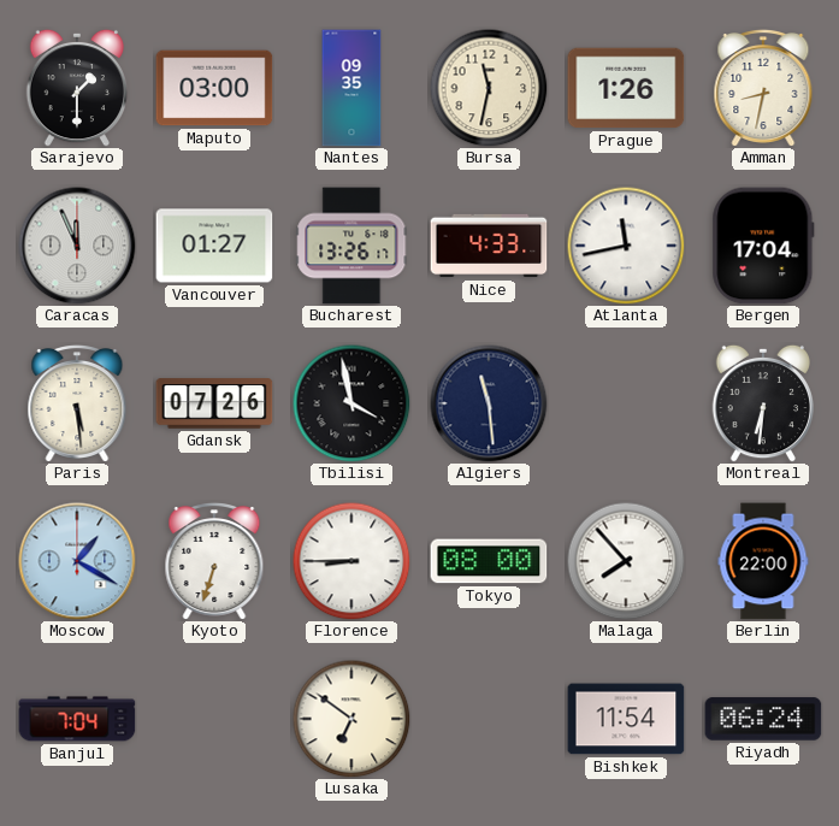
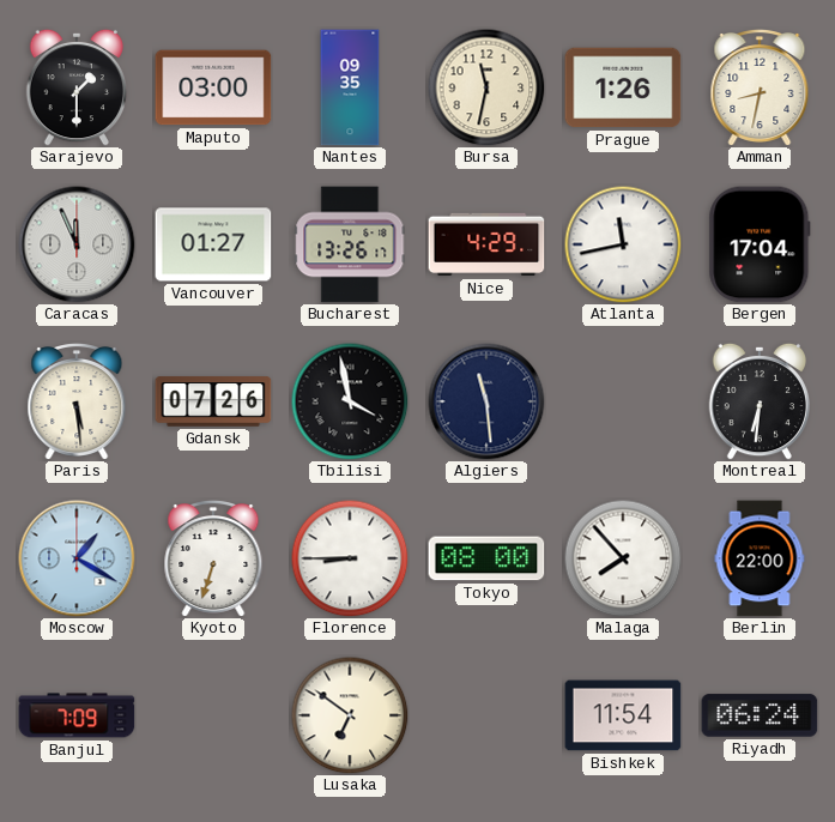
Nice: 4:33 -> 4:29
Banjul: 7:04 -> 7:09
